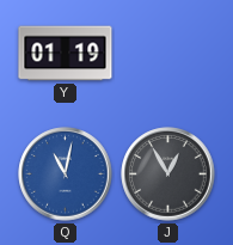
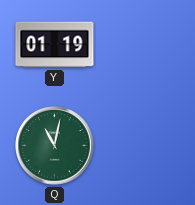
Q dial: blue -> green
J: 12:55 -> none
